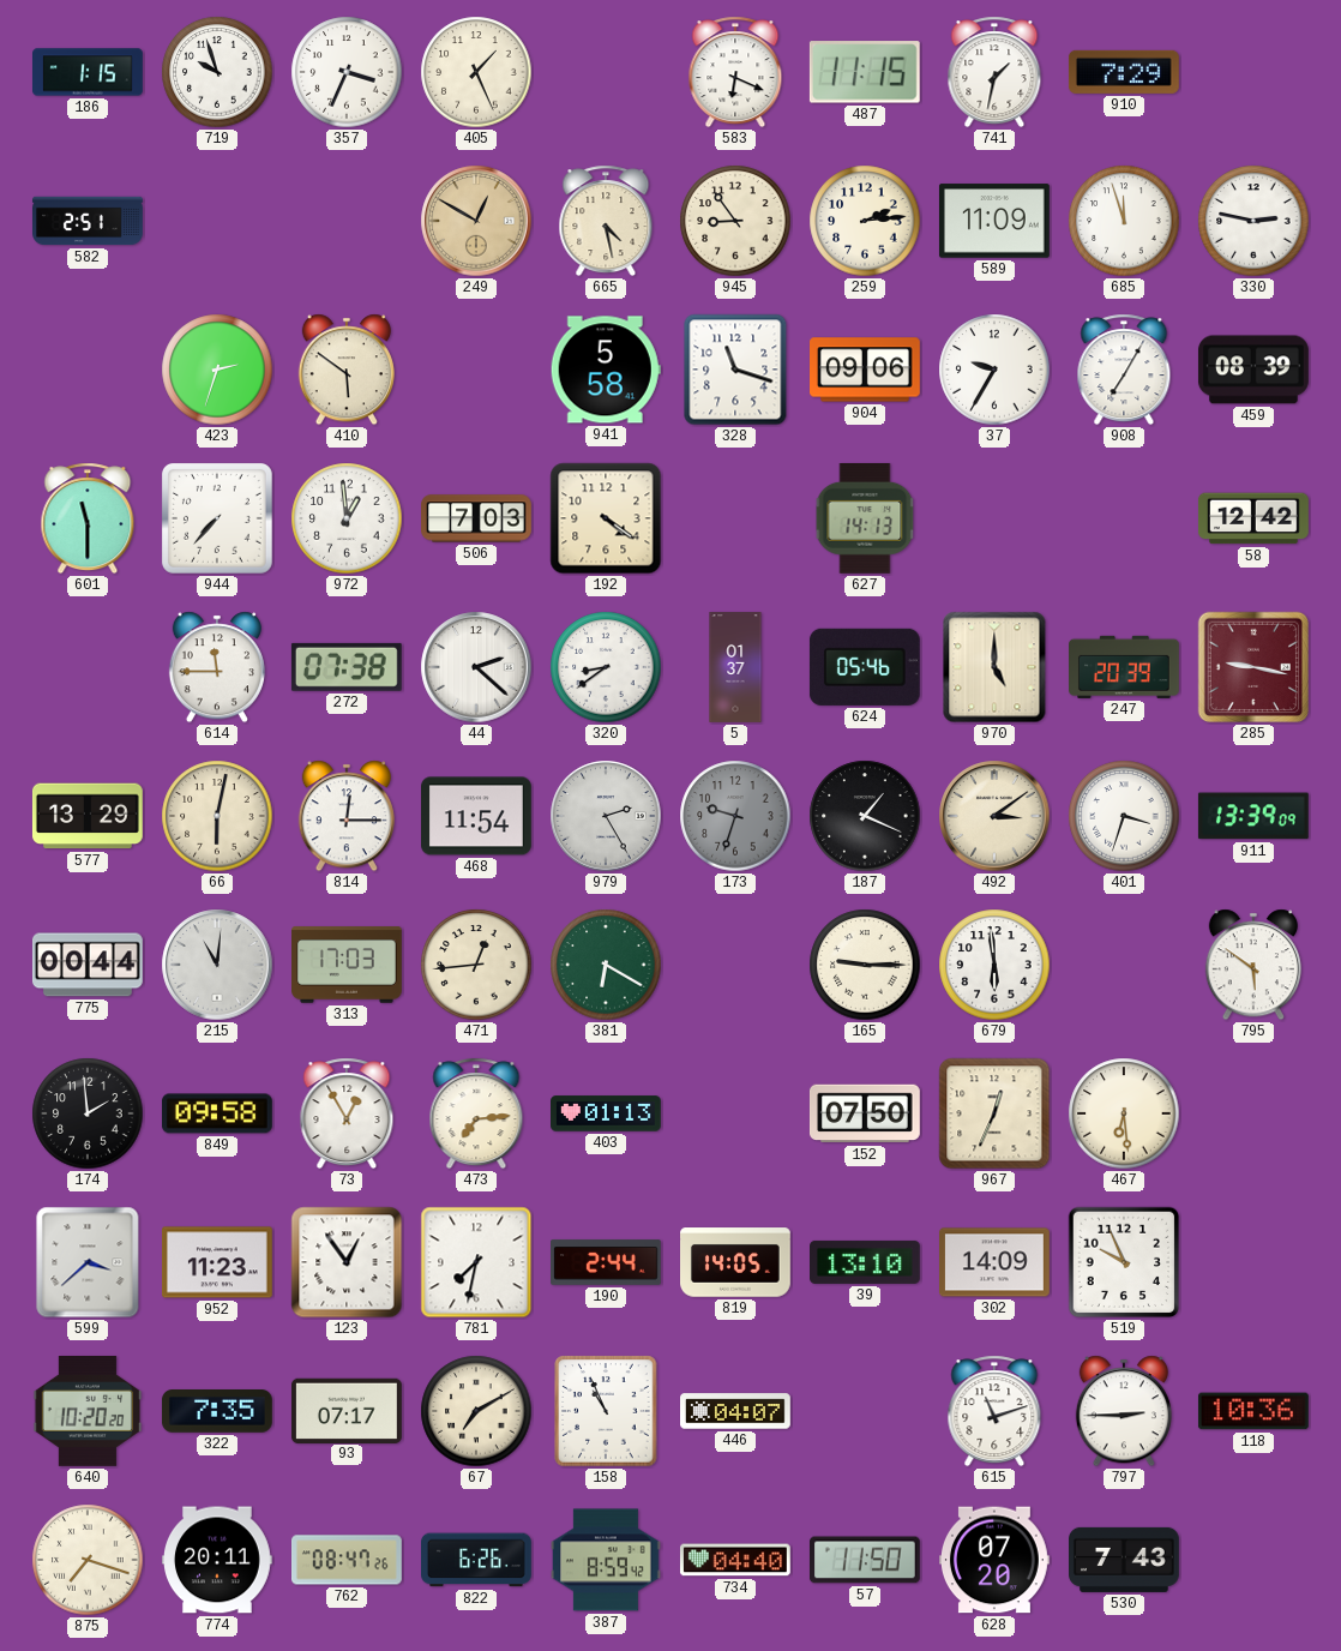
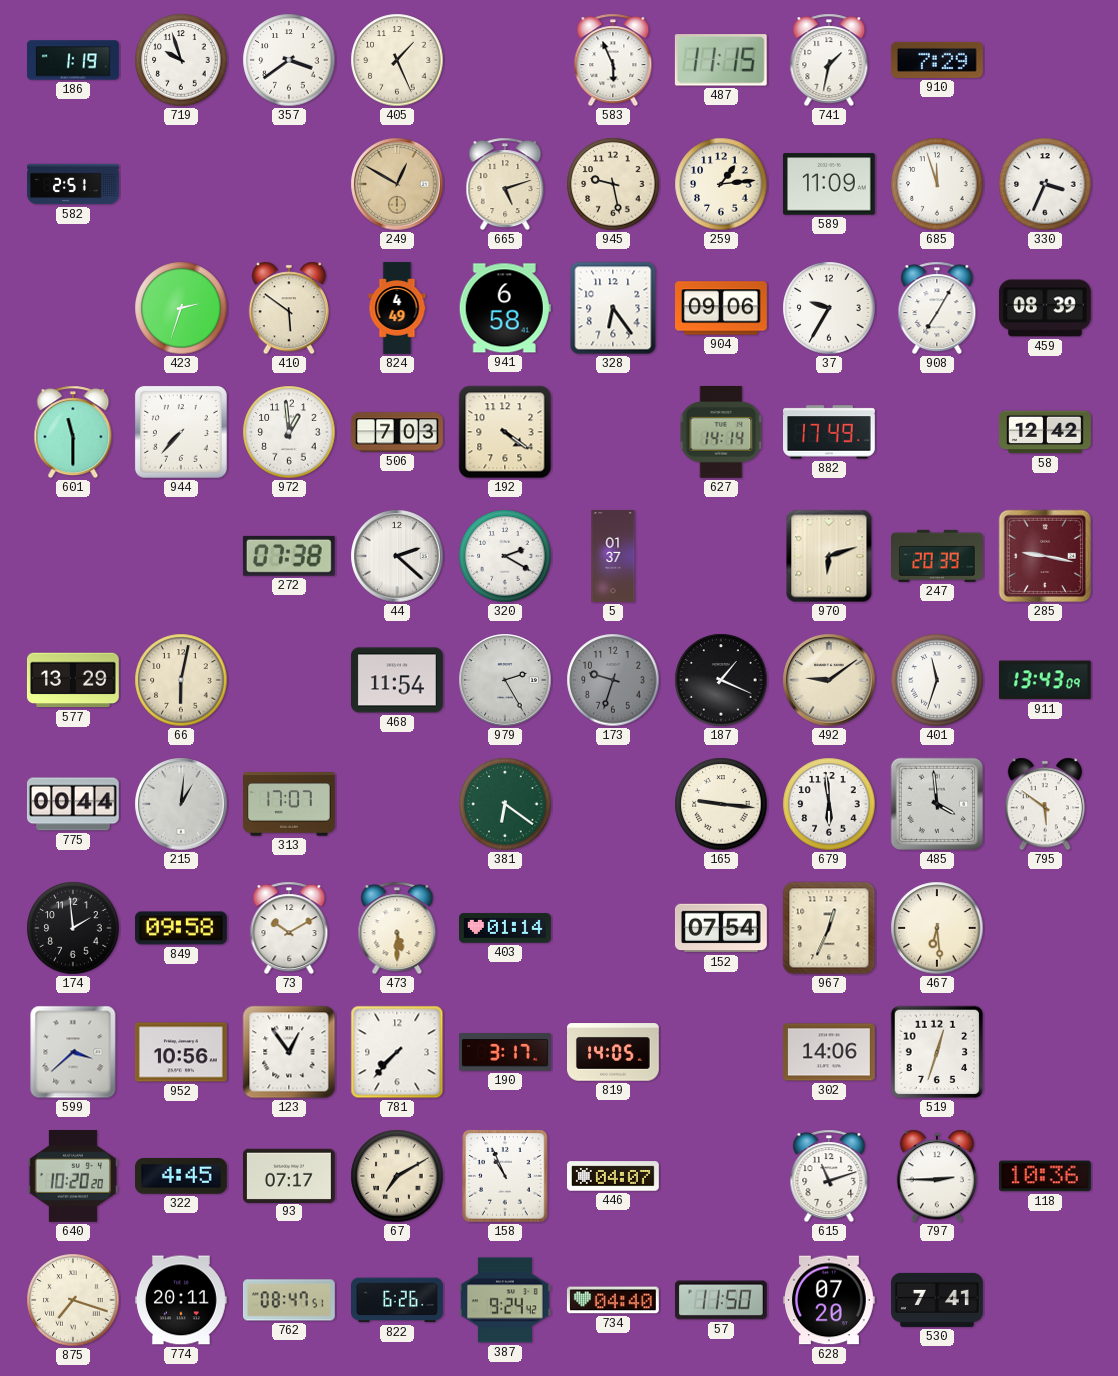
186: 1:15 -> 1:19
357: 3:34 -> 3:39
583: 6:19 -> 5:56
665: 4:28 -> 5:12
945: 8:54 -> 9:28
259: 2:14 -> 1:14
330: 2:47 -> 3:34
824: none -> 4:49
941: 5:58 -> 6:58
328: 11:18 -> 6:24
627: 14:13 -> 14:14
882: none -> 17:49
614: 11:45 -> none
320: 8:39 -> 2:20
624: 05:46 -> none
970: 5:00 -> 6:12
814: 12:15 -> none
492: 3:09 -> 9:09
401: 3:33 -> 11:33
911: 13:39 -> 13:43
215: 11:01 -> 1:01
313: 17:03 -> 17:07
471: 12:44 -> none
381: 6:20 -> 6:21
165: 9:15 -> 9:16
485: none -> 3:59
73: 12:55 -> 10:10
473: 7:14 -> 5:30
403: 01:13 -> 01:14
152: 07:50 -> 07:54
952: 11:23 -> 10:56
781: 7:32 -> 7:37
190: 2:44 -> 3:17
39: 13:10 -> none
302: 14:09 -> 14:06
519: 9:56 -> 12:33
322: 7:35 -> 4:45
762: 08:47:26 -> 08:47:51
387: 8:59 -> 9:24
530: 7:43 -> 7:41
